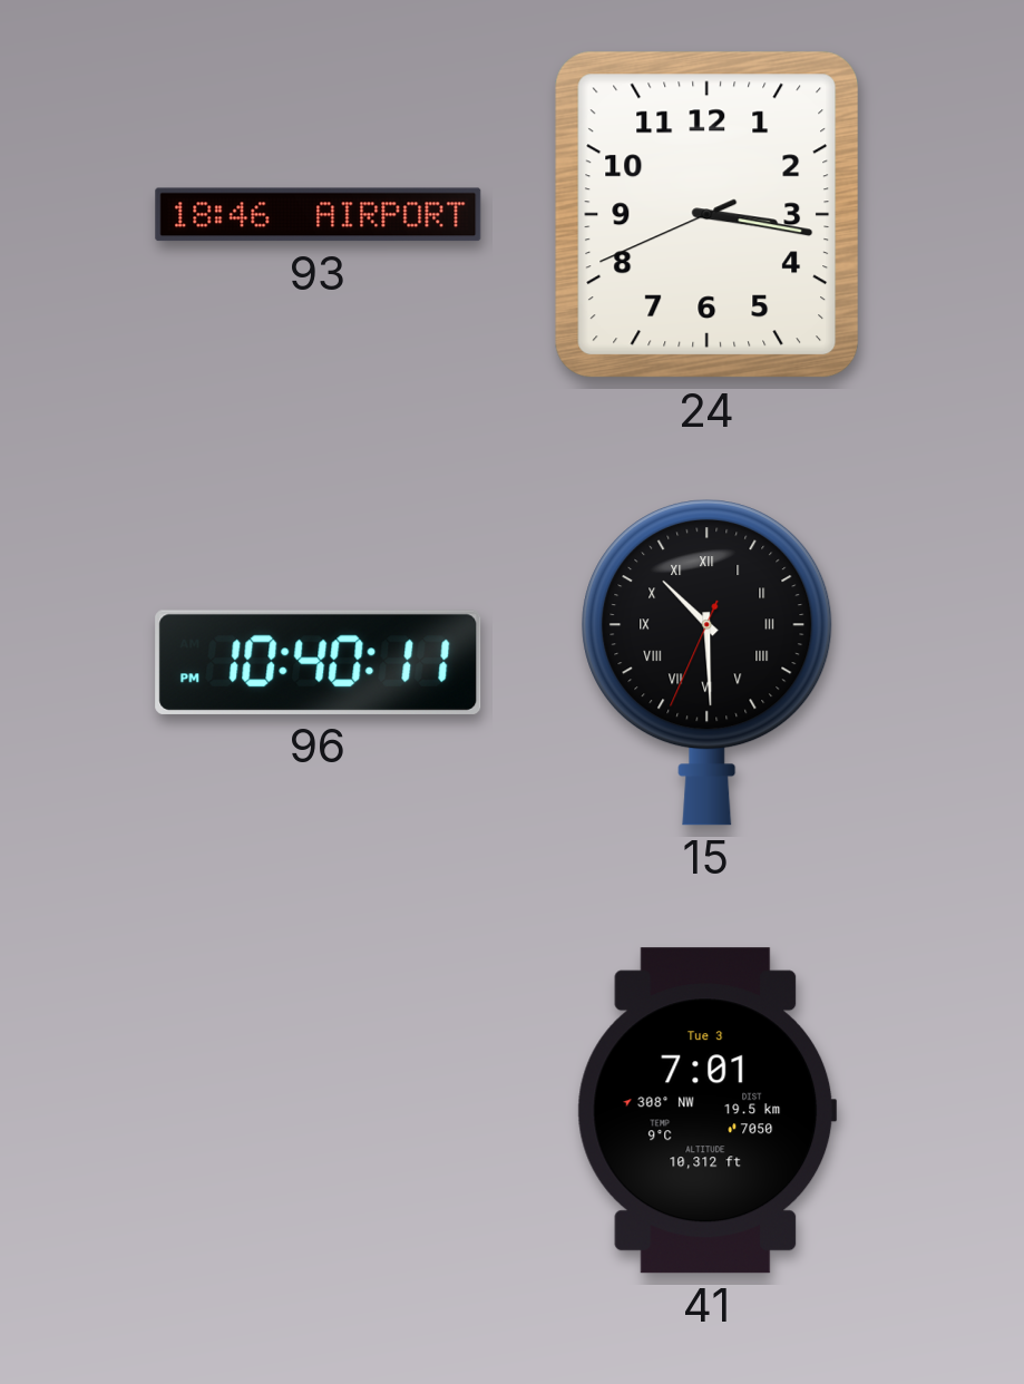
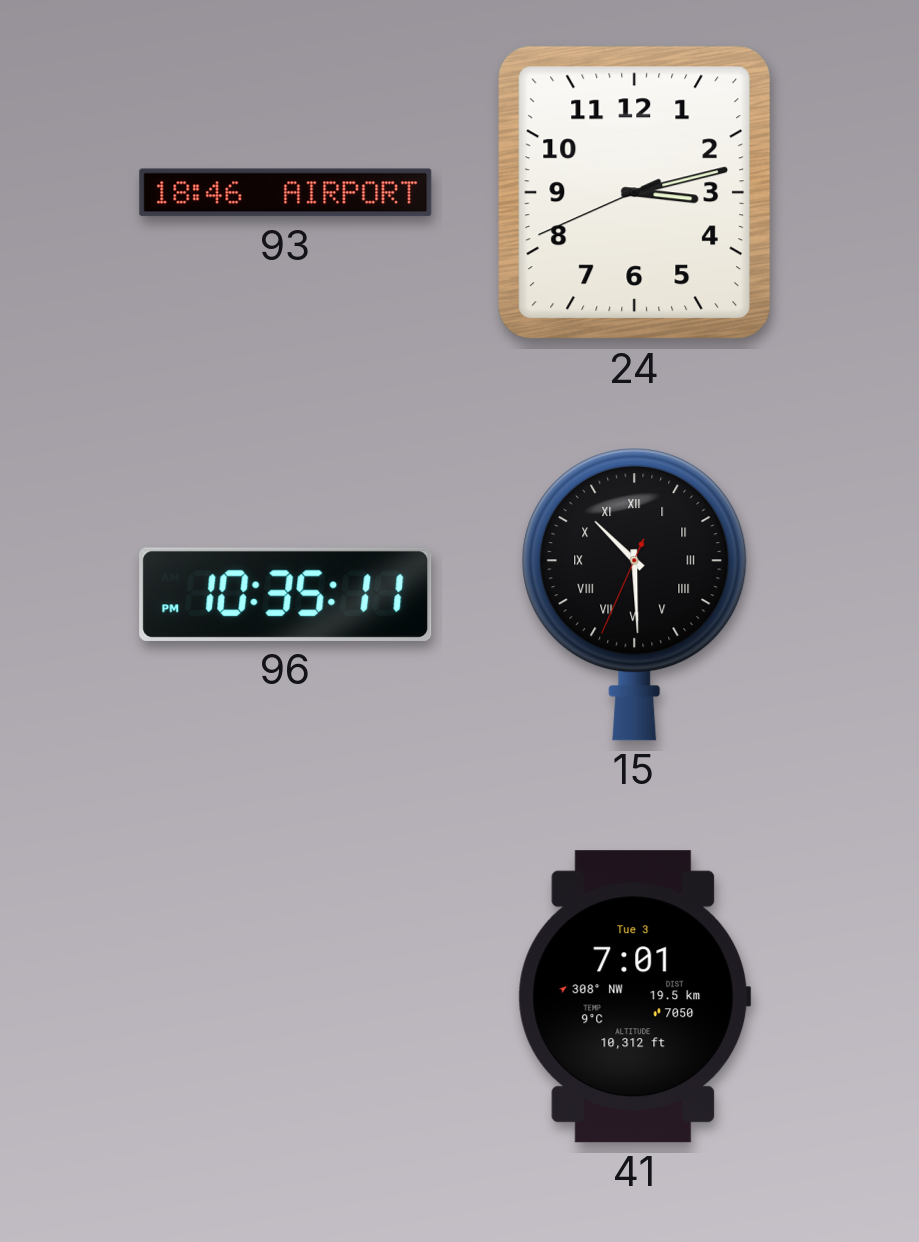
24: 3:16 -> 3:12
96: 10:40 -> 10:35
